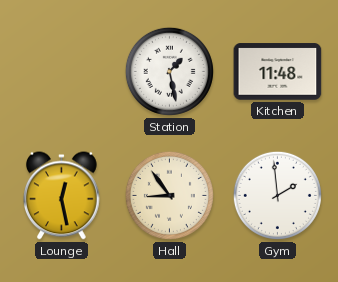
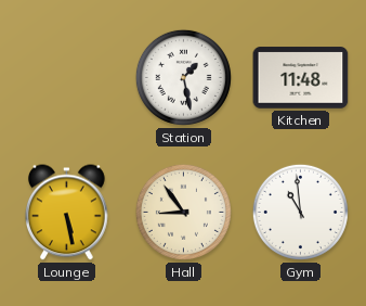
Lounge: 12:28 -> 5:28
Gym: 1:59 -> 10:59
